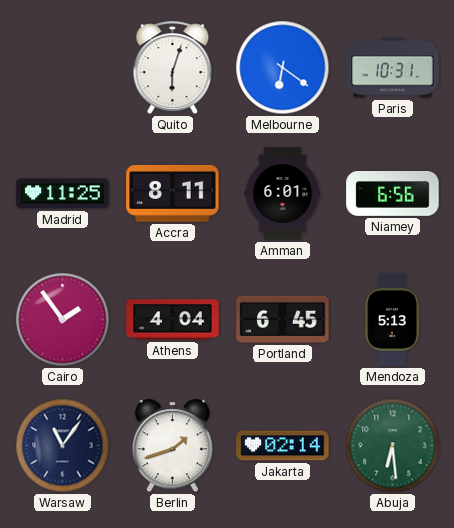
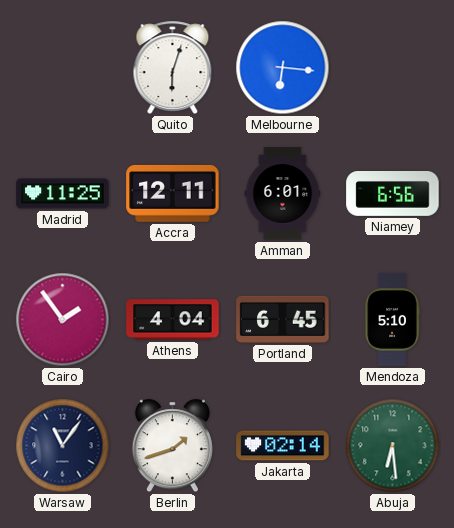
Melbourne: 6:21 -> 6:16
Paris: 10:31 -> none
Accra: 8:11 -> 12:11
Mendoza: 5:13 -> 5:10
